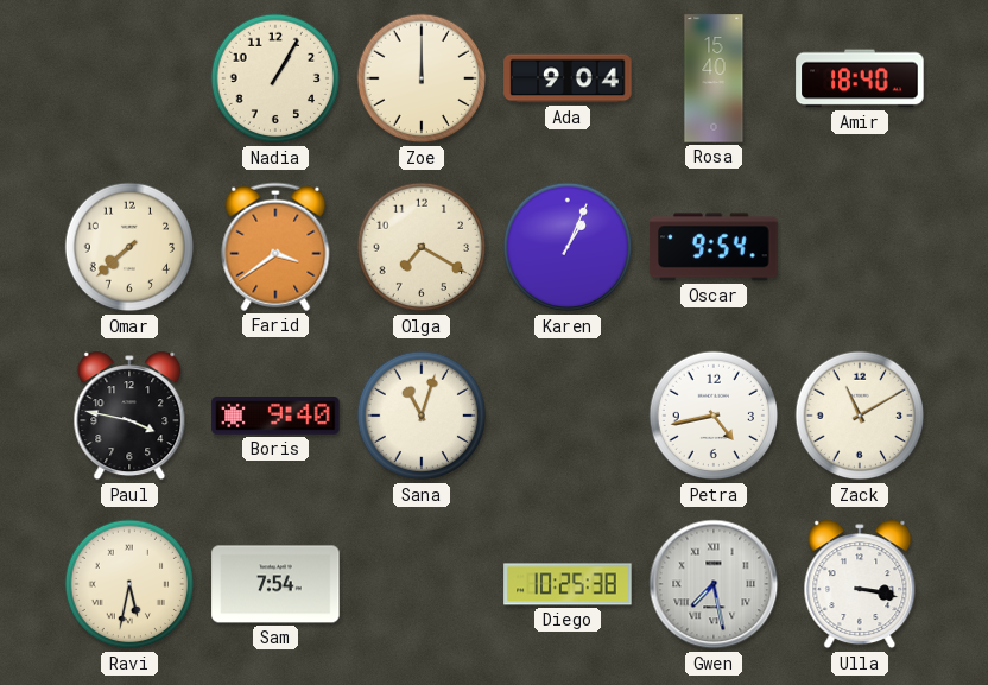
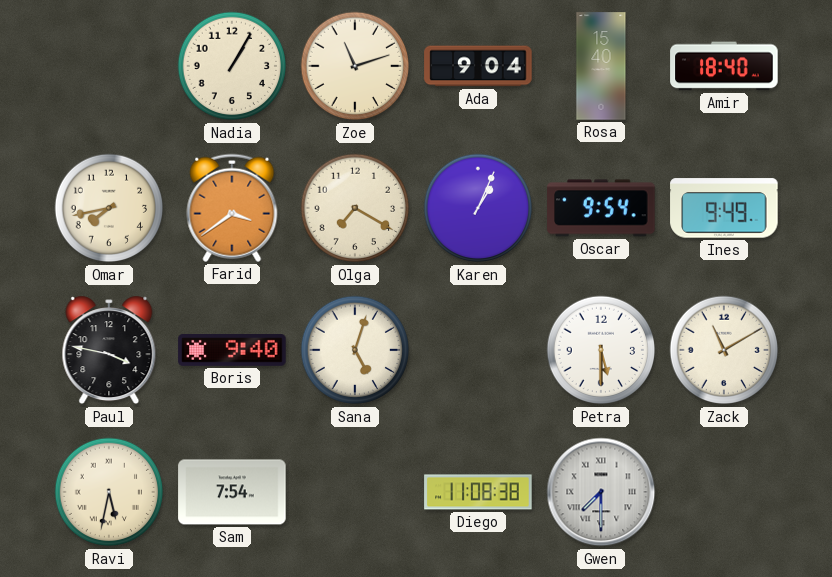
Zoe: 12:00 -> 11:12
Omar: 7:38 -> 7:43
Ines: none -> 9:49
Sana: 11:03 -> 5:03
Petra: 4:43 -> 5:30
Diego: 10:25 -> 11:08
Gwen: 7:28 -> 7:30
Ulla: 3:17 -> none
